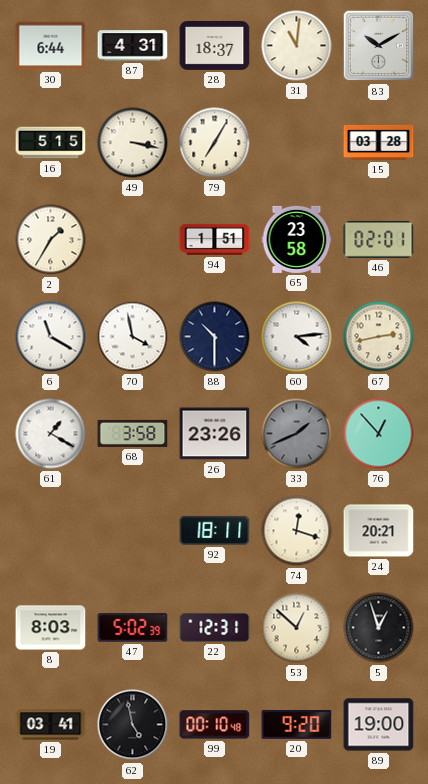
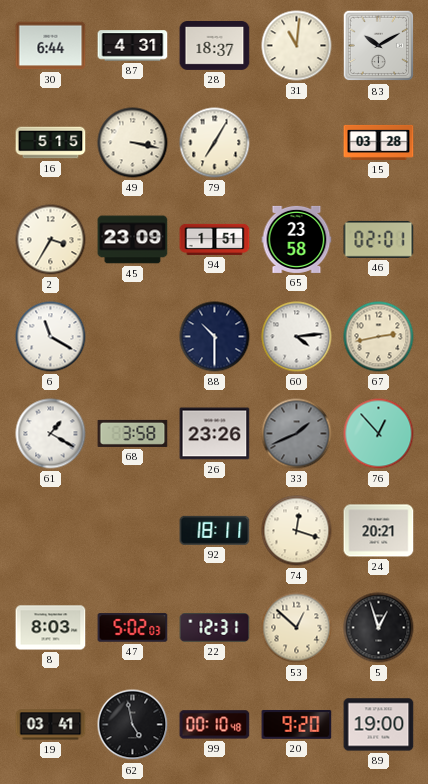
2: 1:35 -> 3:35
45: none -> 23:09
70: 3:58 -> none
47: 5:02:39 -> 5:02:03
